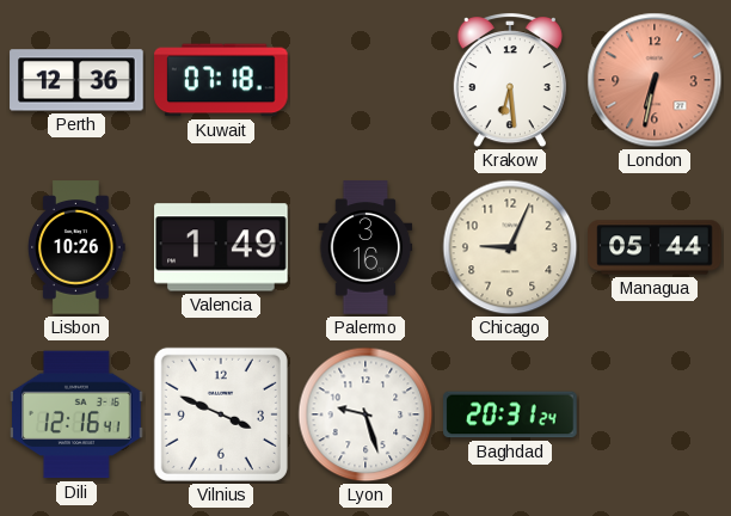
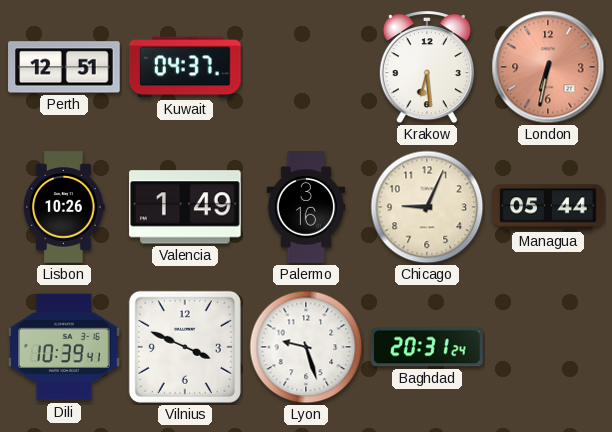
Perth: 12:36 -> 12:51
Kuwait: 07:18 -> 04:37
Dili: 12:16 -> 10:39
